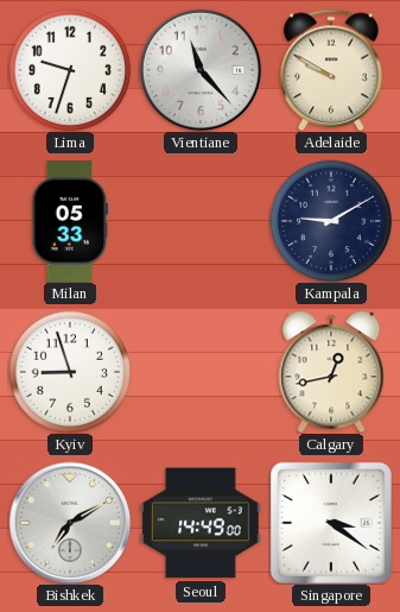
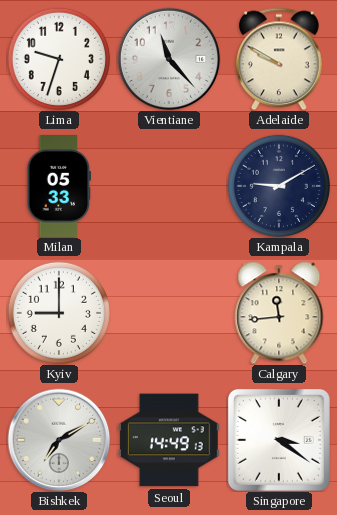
Kyiv: 8:57 -> 9:00
Calgary: 12:43 -> 11:44
Seoul: 14:49:00 -> 14:49:13
